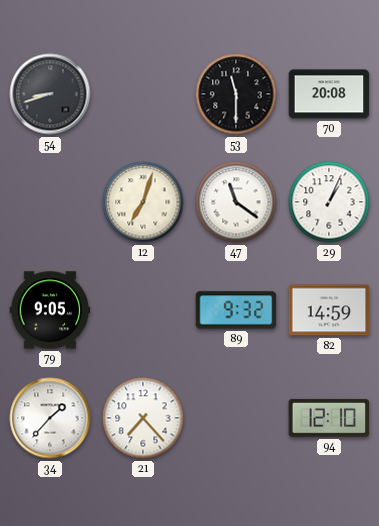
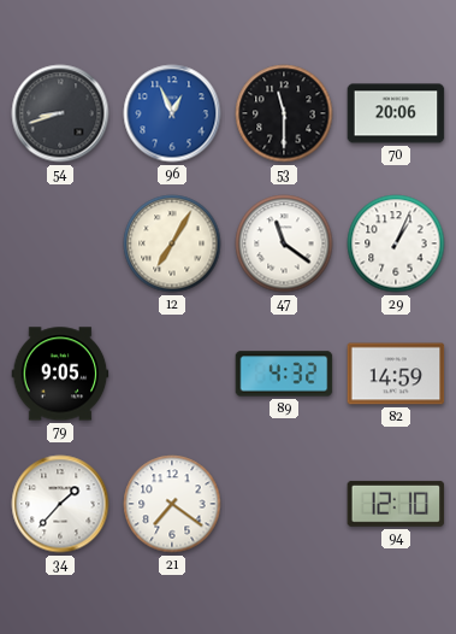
96: none -> 12:56
70: 20:08 -> 20:06
12: 7:03 -> 7:05
89: 9:32 -> 4:32
21: 7:23 -> 7:21
